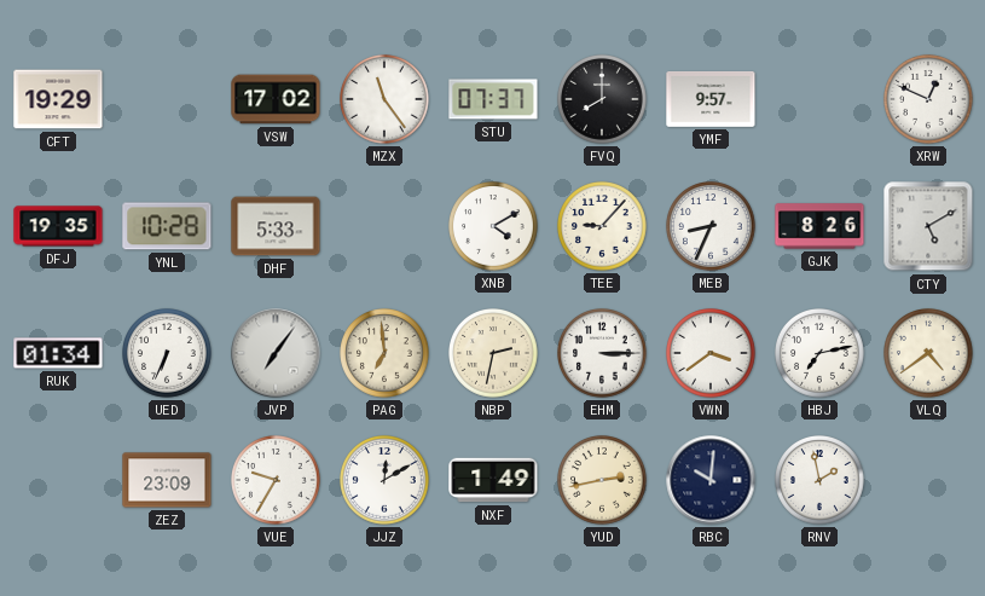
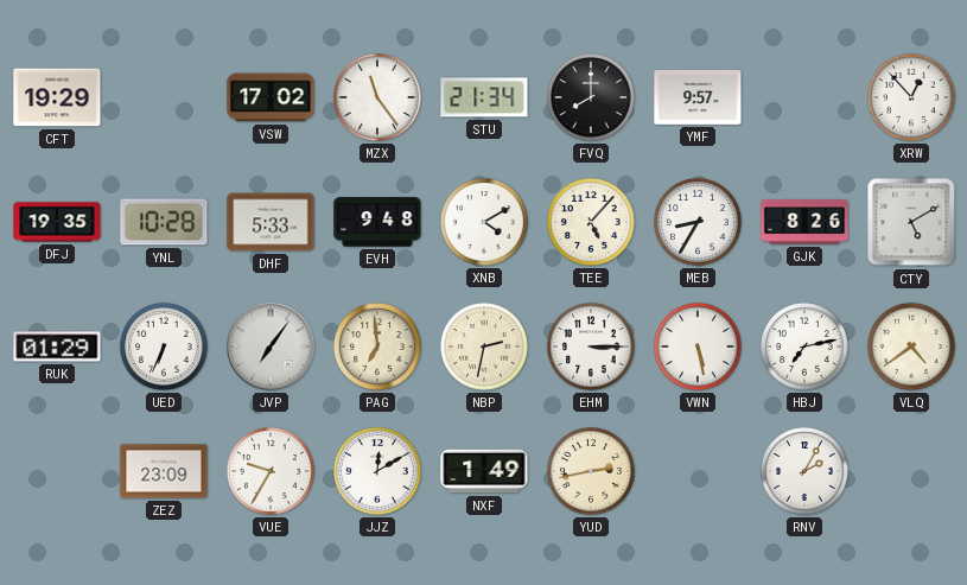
STU: 07:37 -> 21:34
XRW: 12:49 -> 12:53
EVH: none -> 9:48
TEE: 9:07 -> 5:07
MEB: 8:34 -> 8:35
RUK: 01:34 -> 01:29
VWN: 3:39 -> 5:28
RBC: 10:01 -> none
RNV: 1:58 -> 2:05
